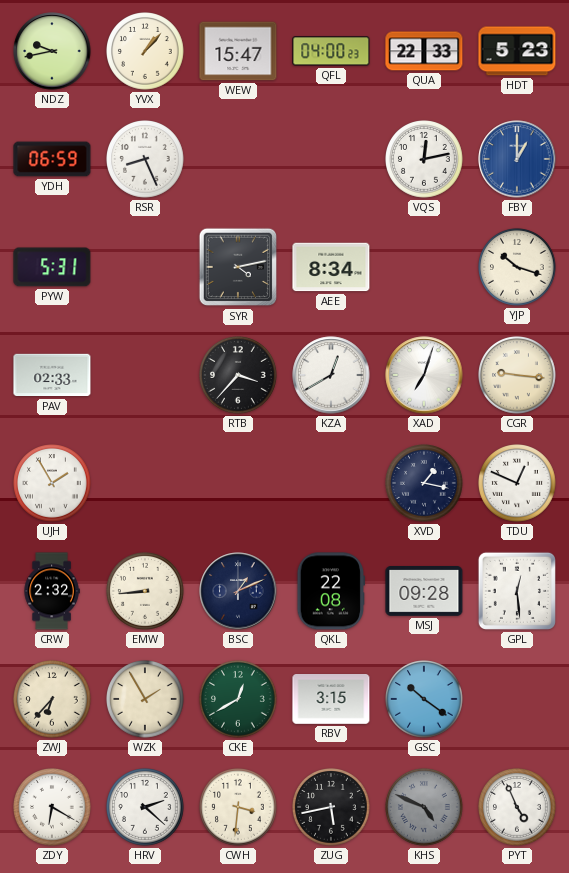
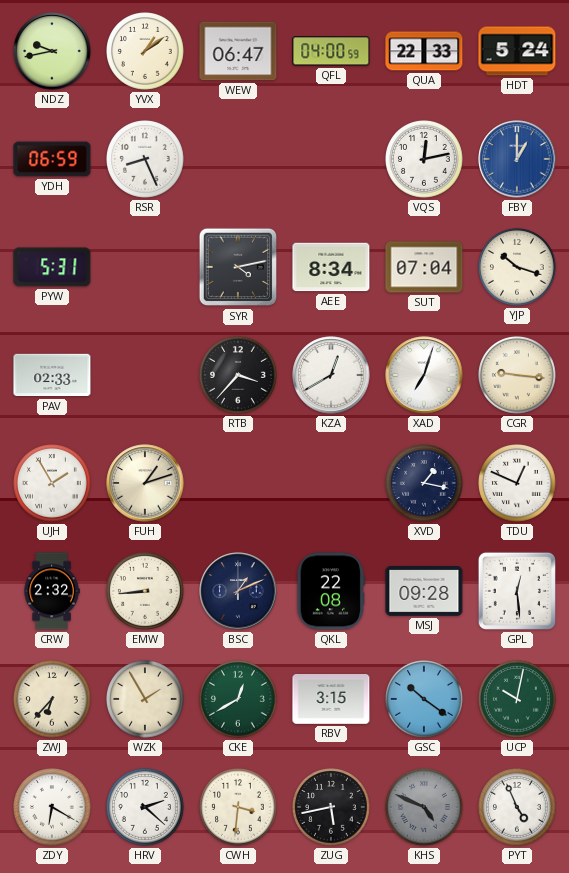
YVX: 1:07 -> 1:09
WEW: 15:47 -> 06:47
QFL: 04:00:23 -> 04:00:59
HDT: 5:23 -> 5:24
SUT: none -> 07:04
FUH: none -> 1:12
UCP: none -> 10:02
